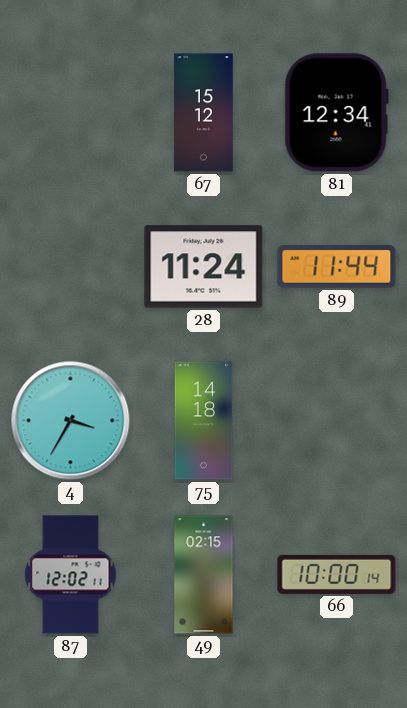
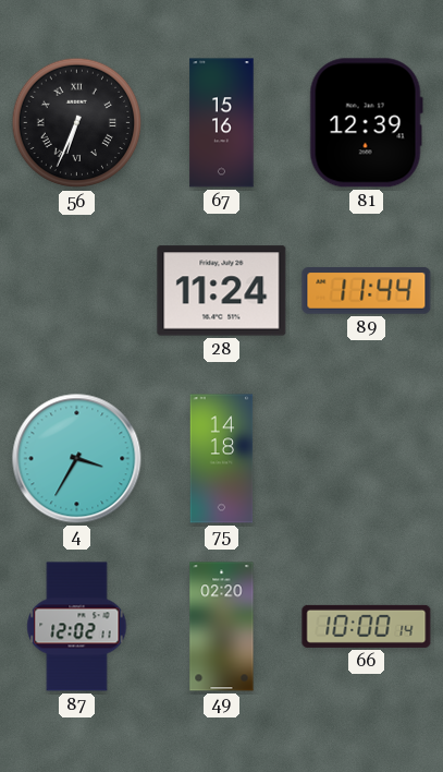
56: none -> 6:34
67: 15:12 -> 15:16
81: 12:34 -> 12:39
49: 02:15 -> 02:20
